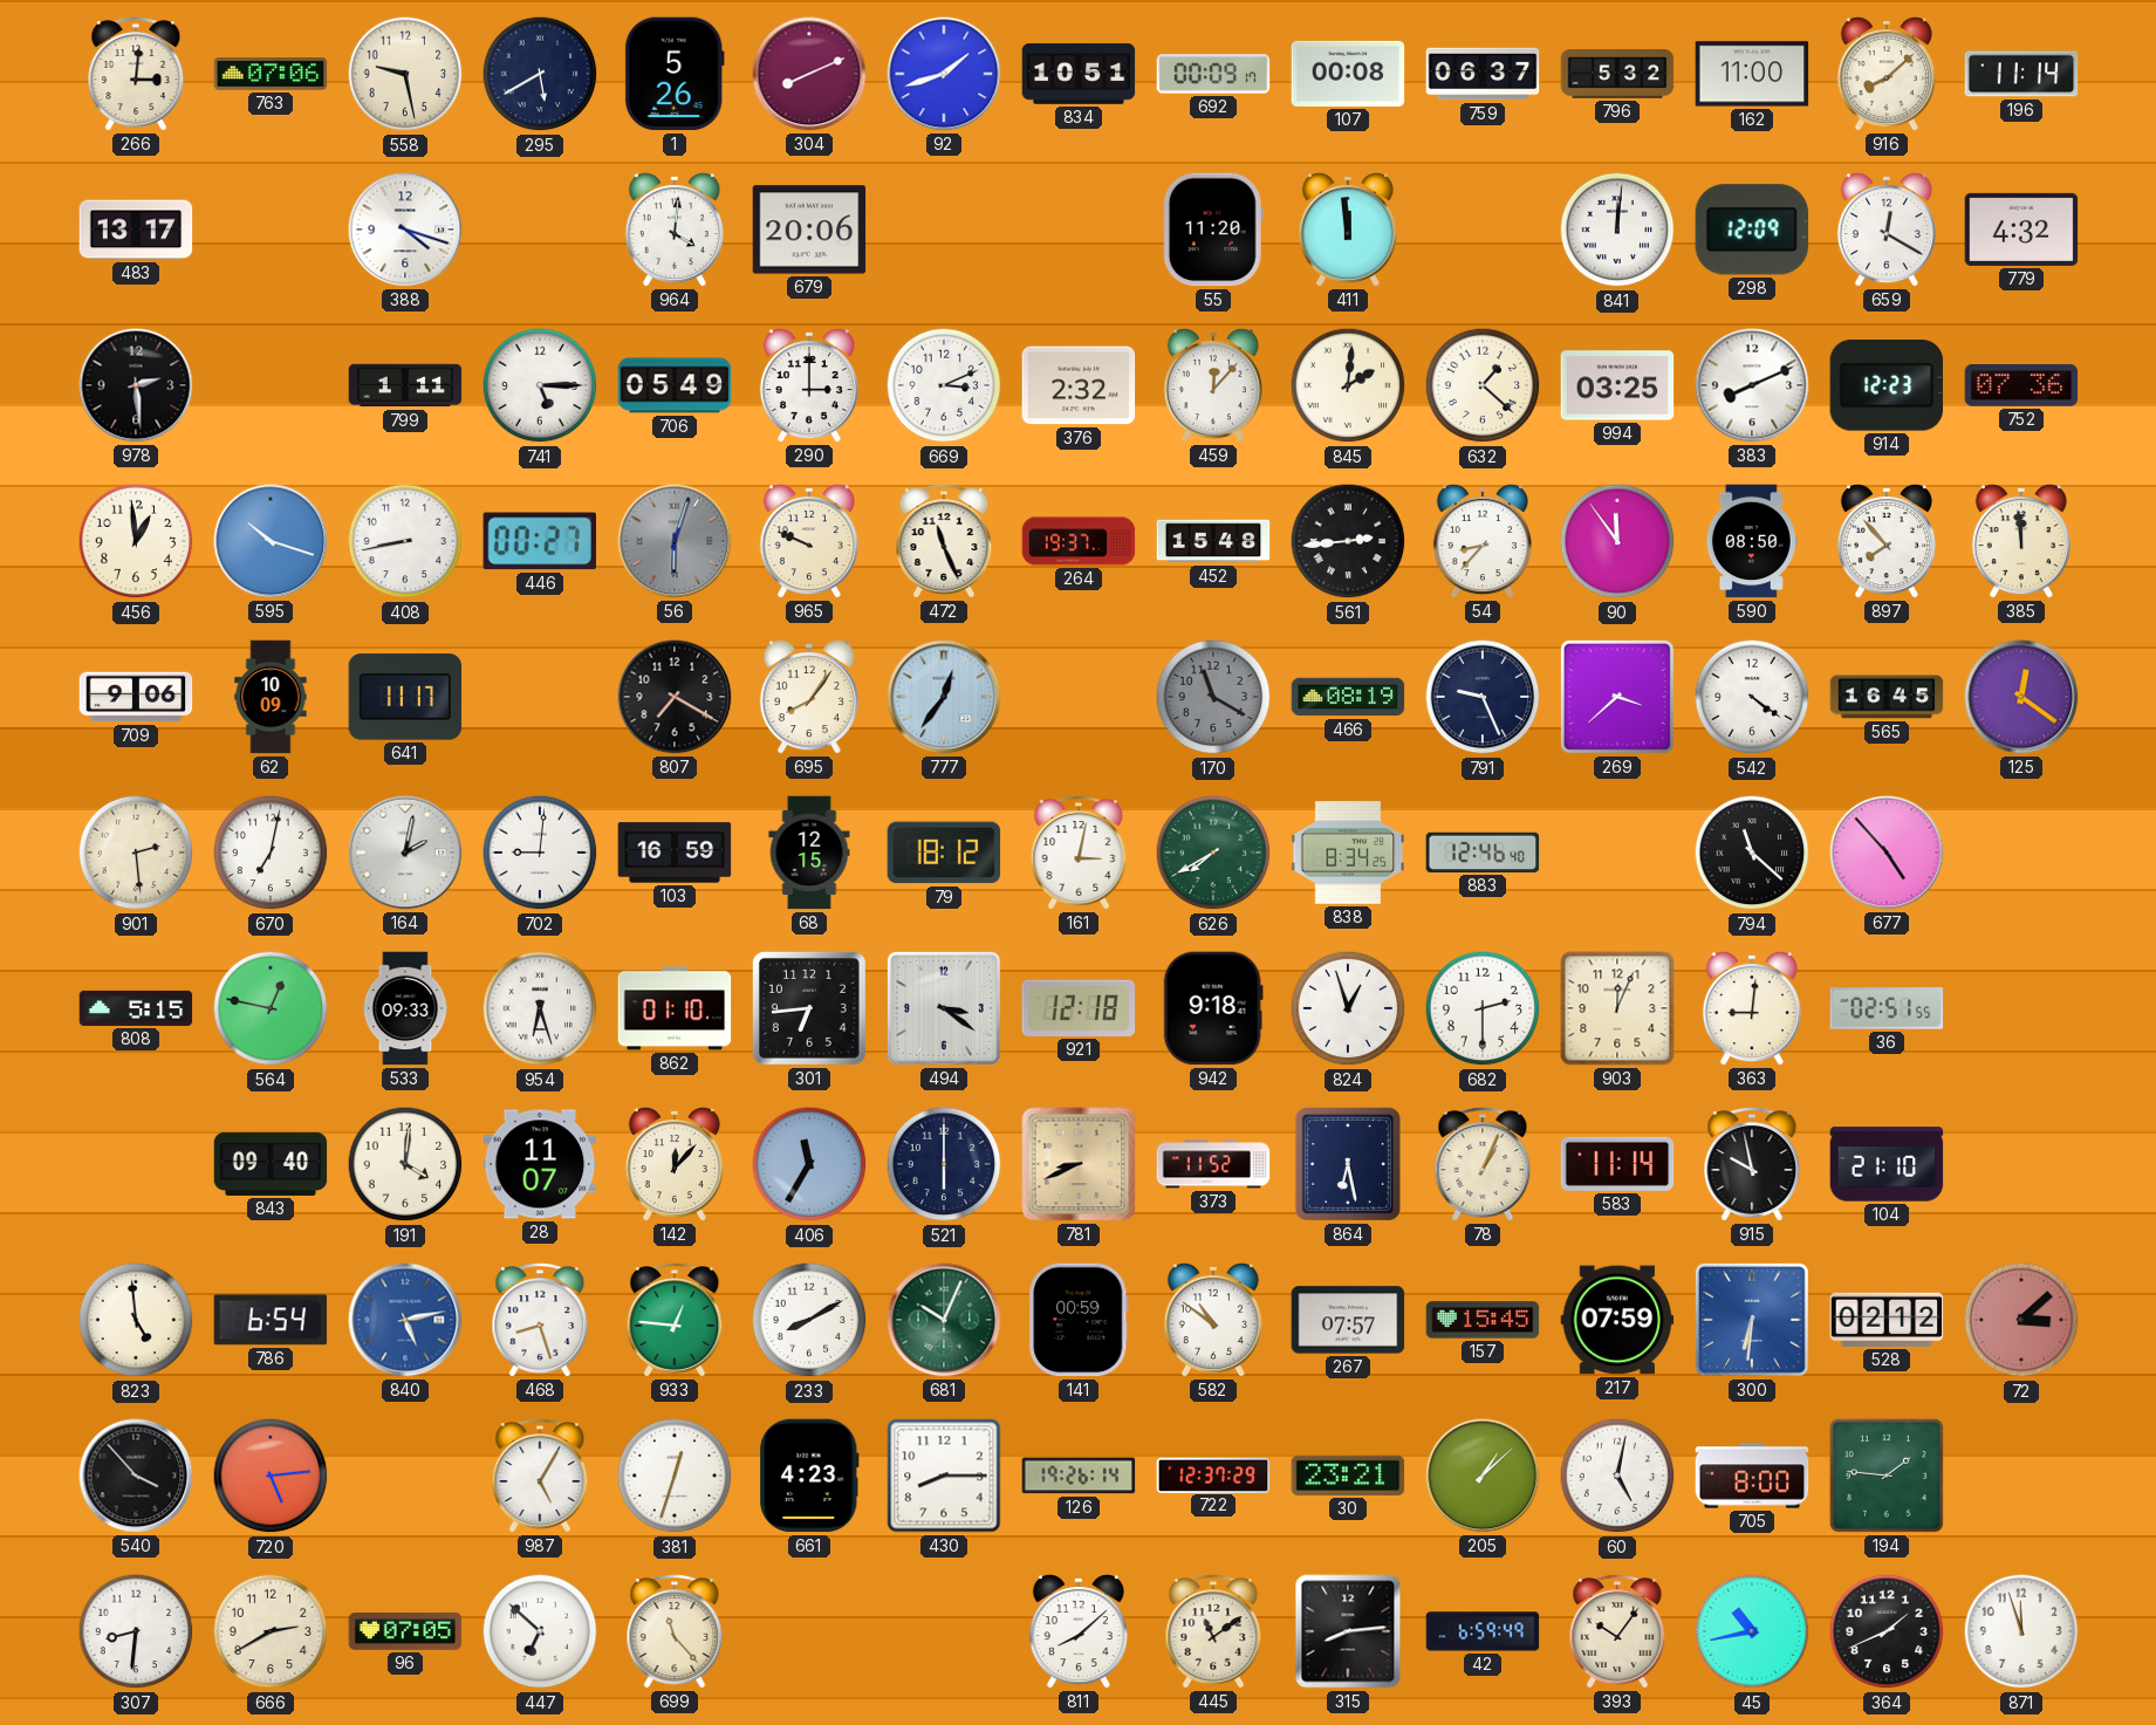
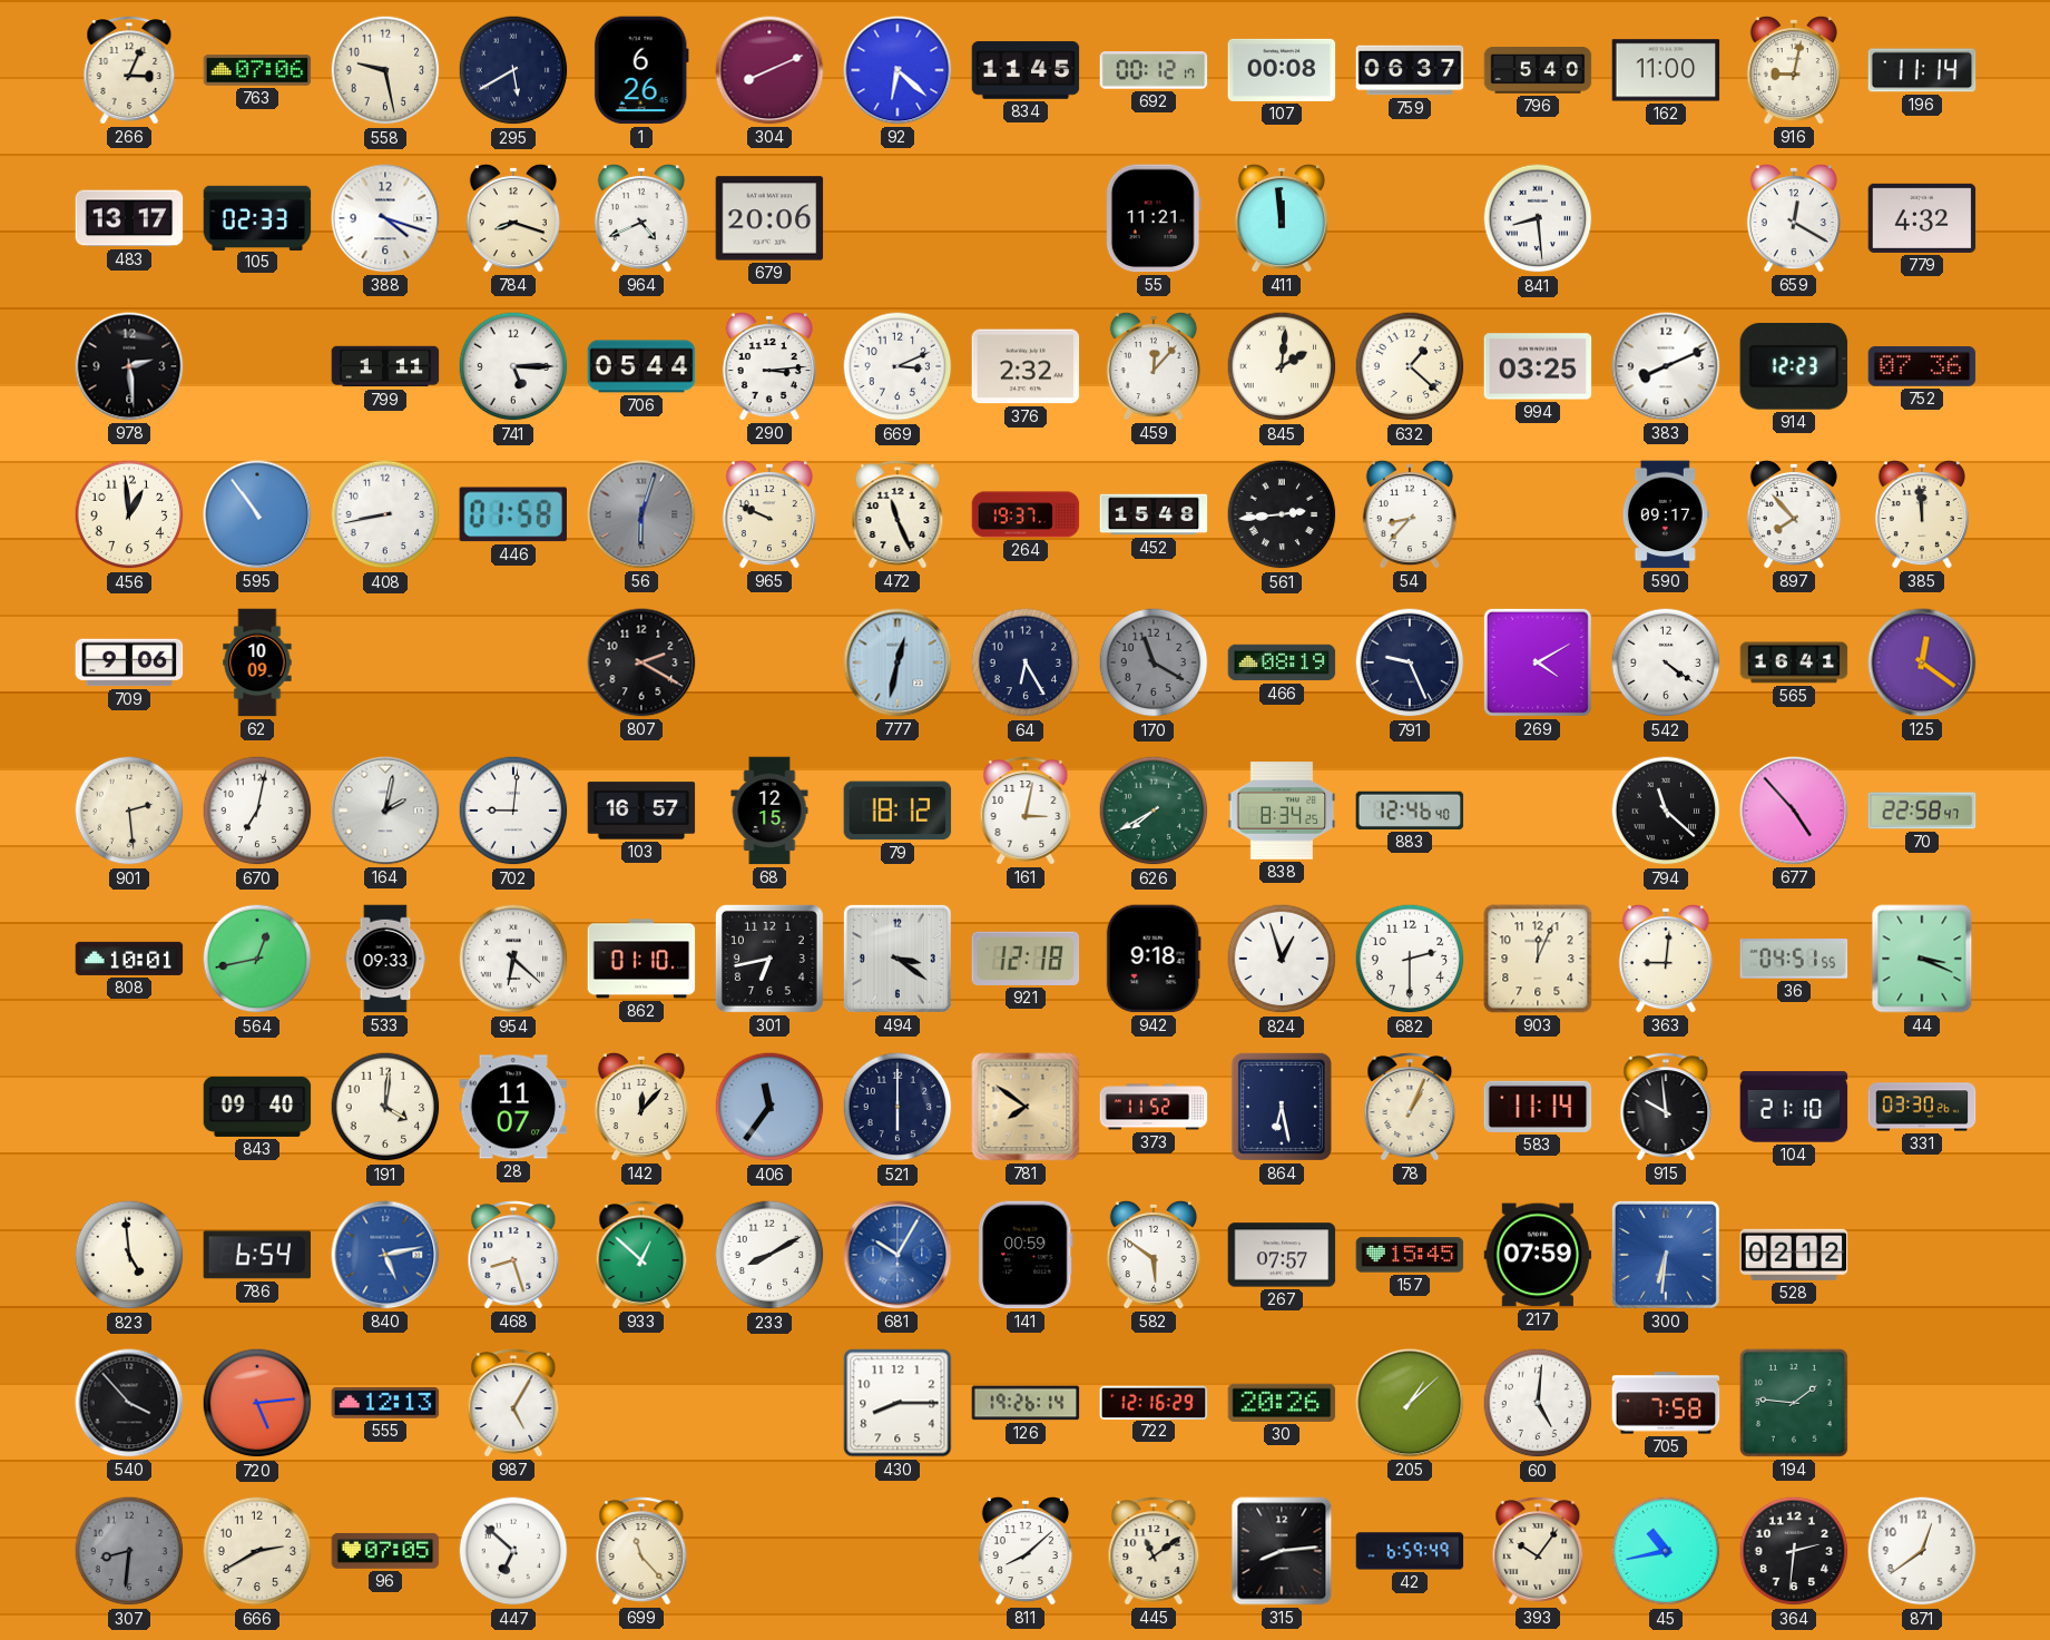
266: 3:01 -> 3:04
1: 5:26 -> 6:26
92: 1:42 -> 6:22
834: 10:51 -> 11:45
692: 00:09 -> 00:12
796: 5:32 -> 5:40
916: 8:08 -> 9:02
105: none -> 02:33
784: none -> 8:18
964: 4:01 -> 4:41
55: 11:20 -> 11:21
841: 12:01 -> 8:29
298: 12:09 -> none
706: 05:49 -> 05:44
290: 3:00 -> 3:14
595: 10:18 -> 10:54
446: 00:27 -> 01:58
90: 11:54 -> none
590: 08:50 -> 09:17
641: 11:17 -> none
807: 7:20 -> 2:20
695: 8:06 -> none
777: 12:36 -> 12:32
64: none -> 6:25
269: 3:38 -> 4:10
565: 16:45 -> 16:41
103: 16:59 -> 16:57
70: none -> 22:58
808: 5:15 -> 10:01
564: 12:47 -> 12:43
954: 6:27 -> 6:22
301: 6:44 -> 6:43
36: 02:51 -> 04:51
44: none -> 3:19
406: 11:35 -> 11:36
781: 8:41 -> 7:51
915: 9:58 -> 9:59
331: none -> 03:30
933: 12:46 -> 12:52
681: 10:04 -> 10:05
681 dial: green -> blue
582: 10:51 -> 5:51
72: 3:08 -> none
555: none -> 12:13
381: 12:33 -> none
661: 4:23 -> none
722: 12:37 -> 12:16
30: 23:21 -> 20:26
60: 5:02 -> 5:01
705: 8:00 -> 7:58
307 dial: white -> grey
364: 1:41 -> 2:31
871: 11:57 -> 12:39
